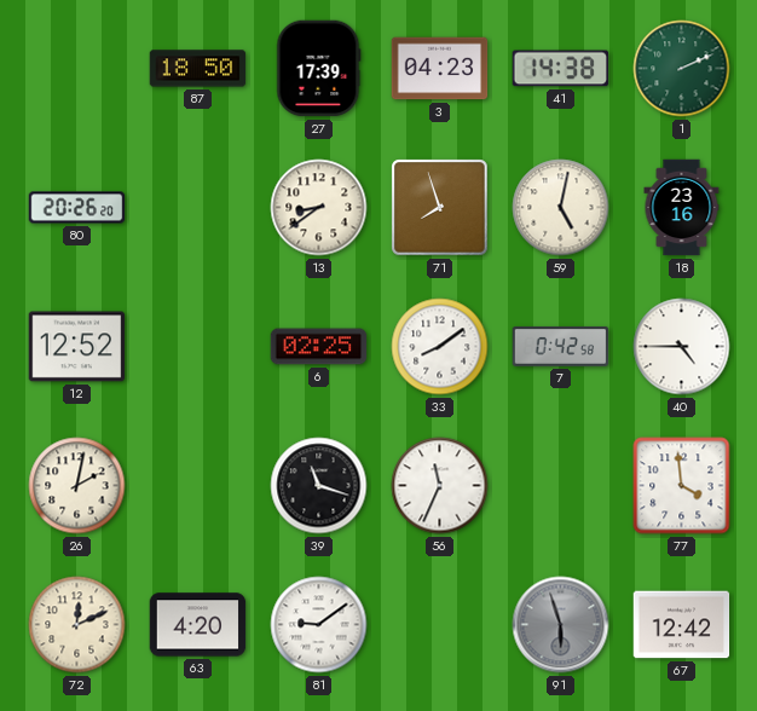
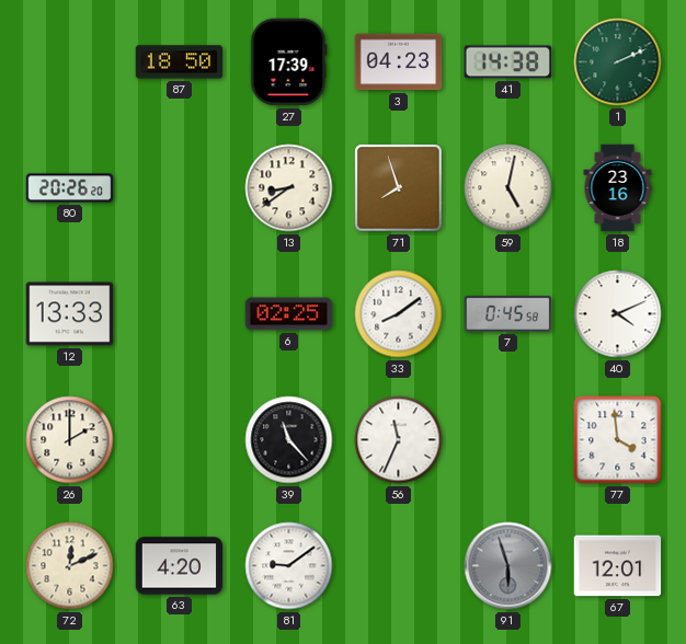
12: 12:52 -> 13:33
7: 0:42 -> 0:45
40: 4:45 -> 4:11
26: 2:02 -> 2:00
39: 11:18 -> 11:23
67: 12:42 -> 12:01
